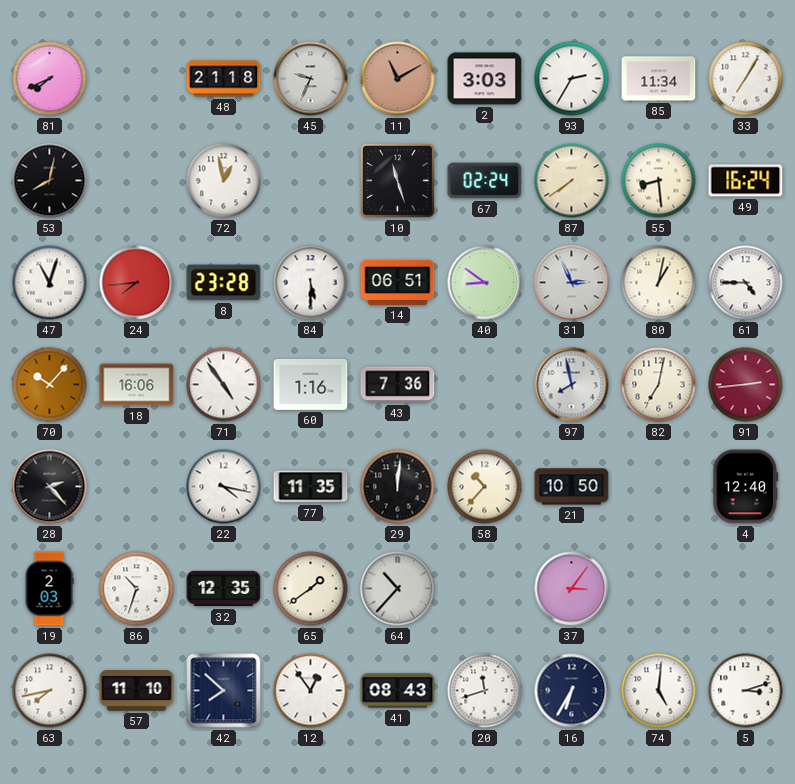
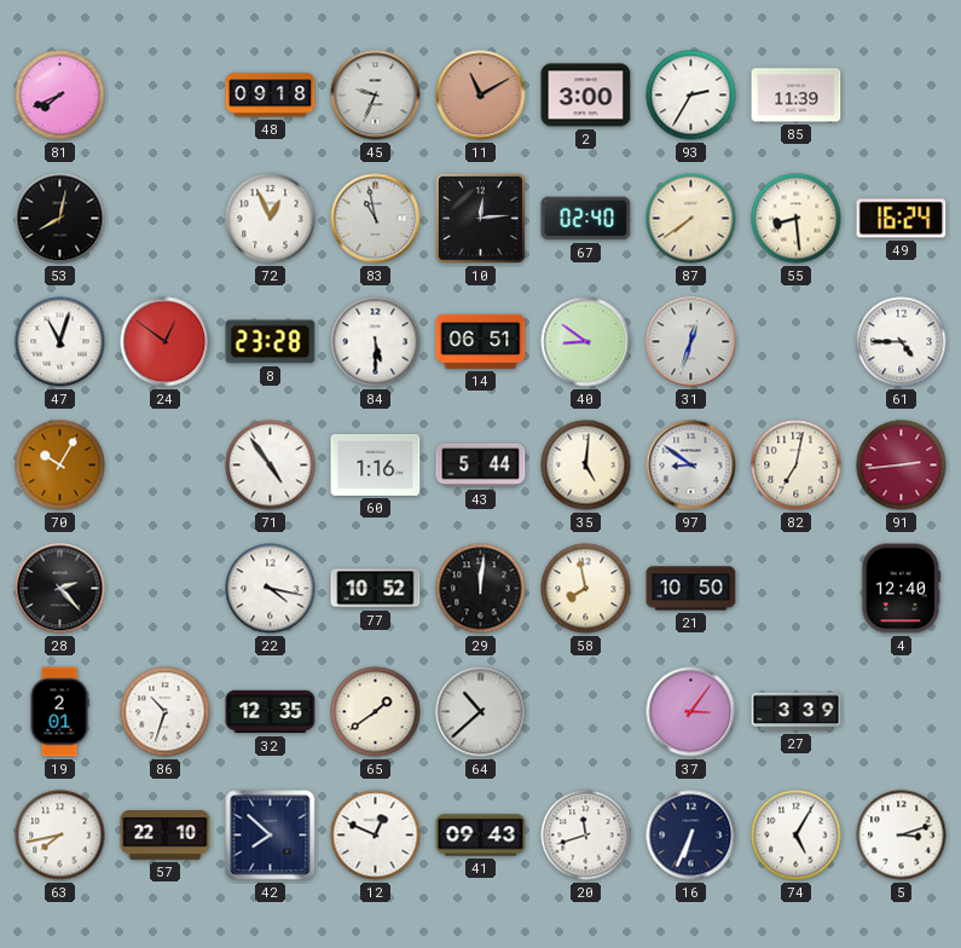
48: 21:18 -> 09:18
2: 3:03 -> 3:00
85: 11:34 -> 11:39
33: 7:05 -> none
72: 12:58 -> 12:56
83: none -> 10:58
10: 11:27 -> 12:14
67: 02:24 -> 02:40
24: 7:44 -> 12:51
31: 2:56 -> 12:33
80: 1:02 -> none
70: 10:07 -> 10:05
18: 16:06 -> none
43: 7:36 -> 5:44
35: none -> 5:01
97: 7:58 -> 8:51
77: 11:35 -> 10:52
58: 10:37 -> 7:58
19: 2:03 -> 2:01
64: 10:37 -> 10:38
27: none -> 3:39
57: 11:10 -> 22:10
12: 12:54 -> 12:49
41: 08:43 -> 09:43
16: 6:35 -> 6:34
74: 5:01 -> 5:05
